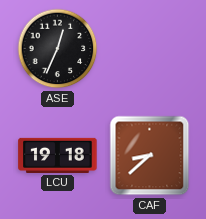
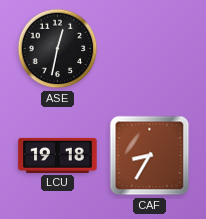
ASE: 12:34 -> 12:32
CAF: 8:38 -> 8:35
